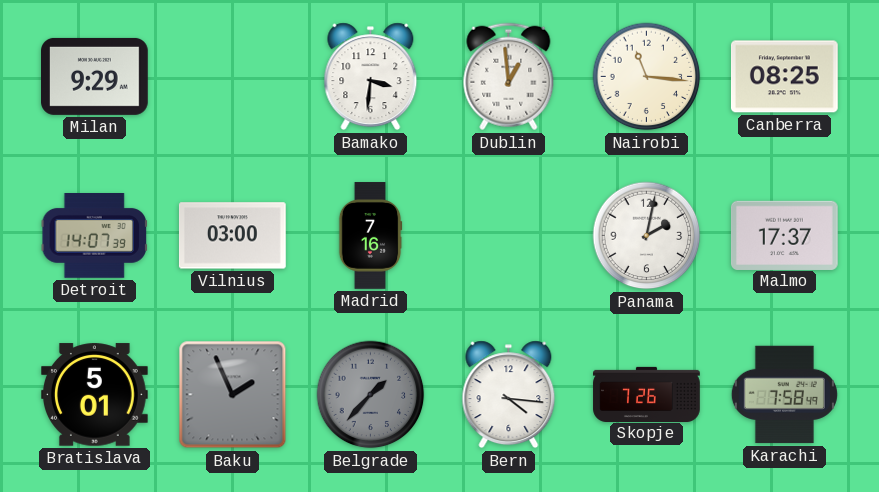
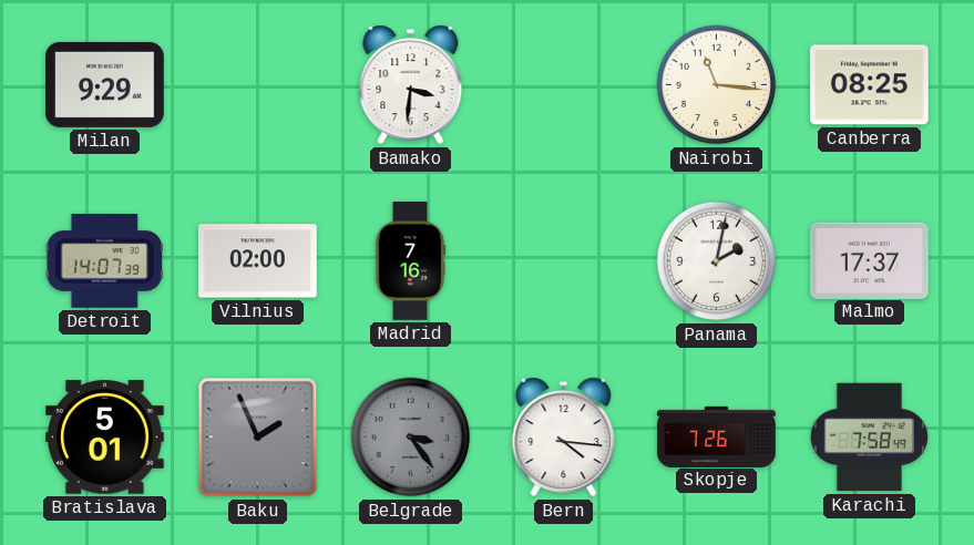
Dublin: 12:59 -> none
Vilnius: 03:00 -> 02:00
Belgrade: 1:37 -> 3:24
